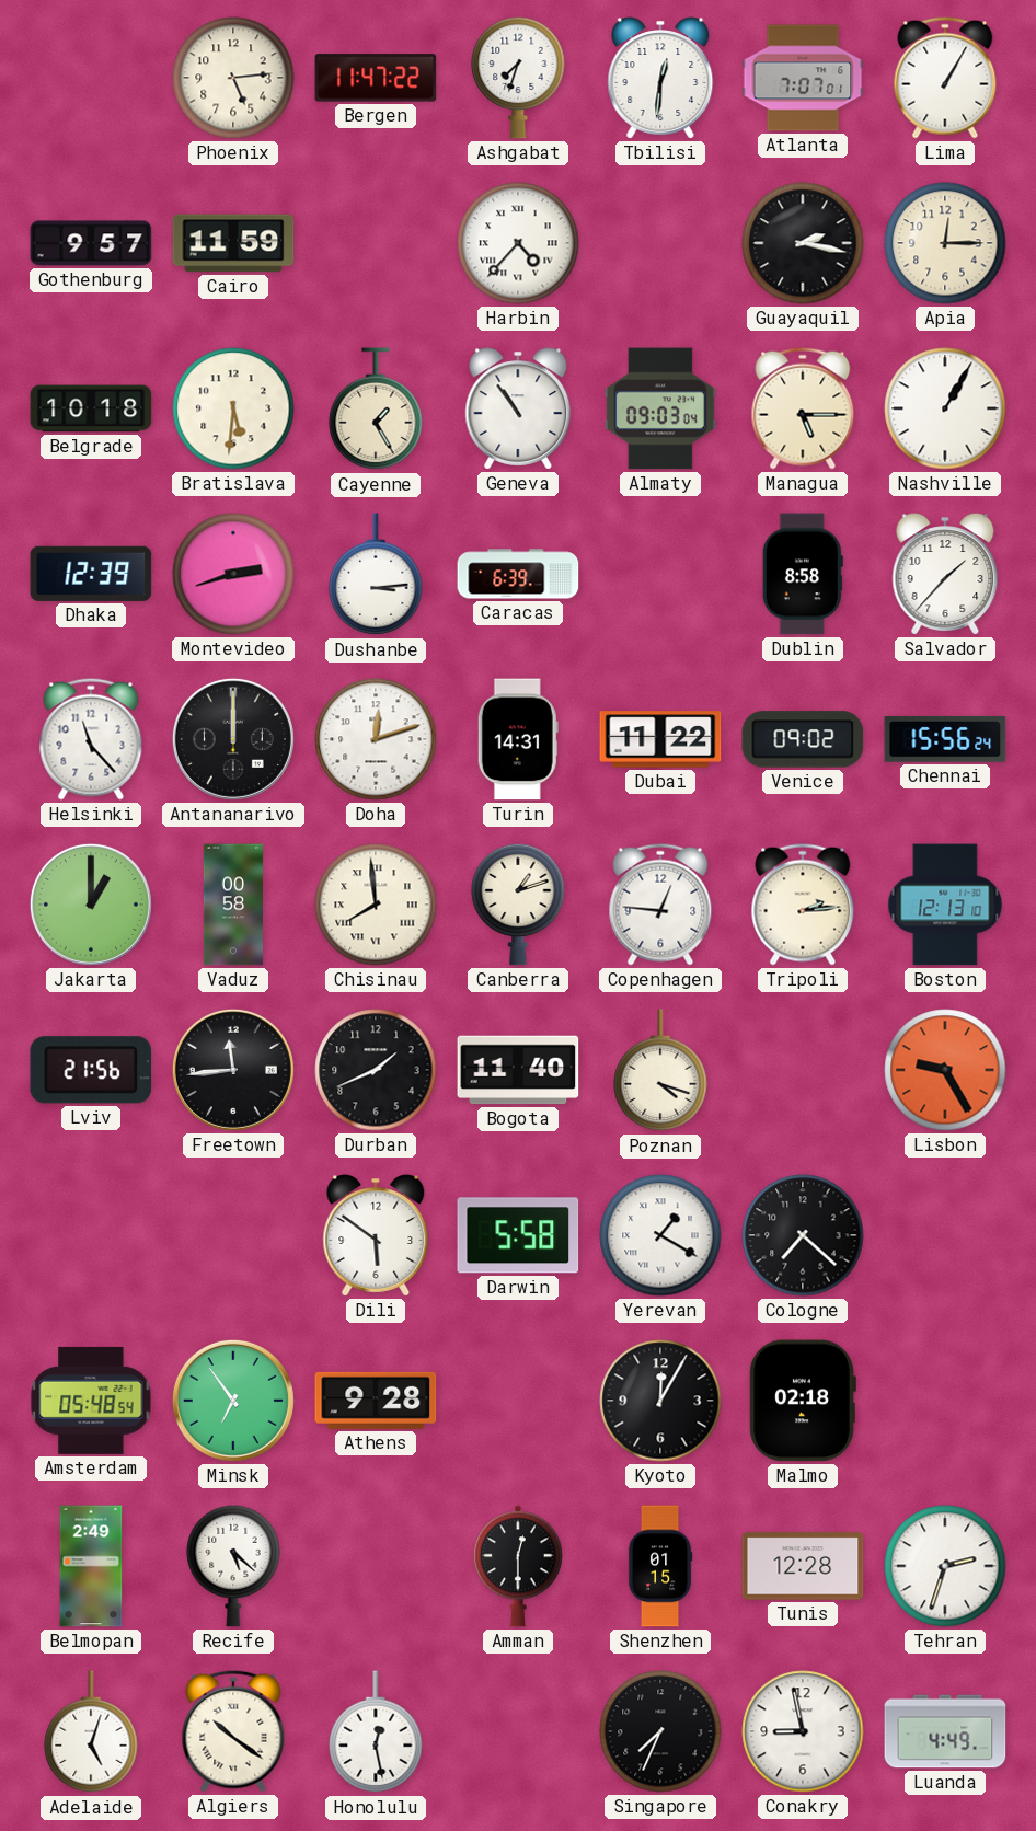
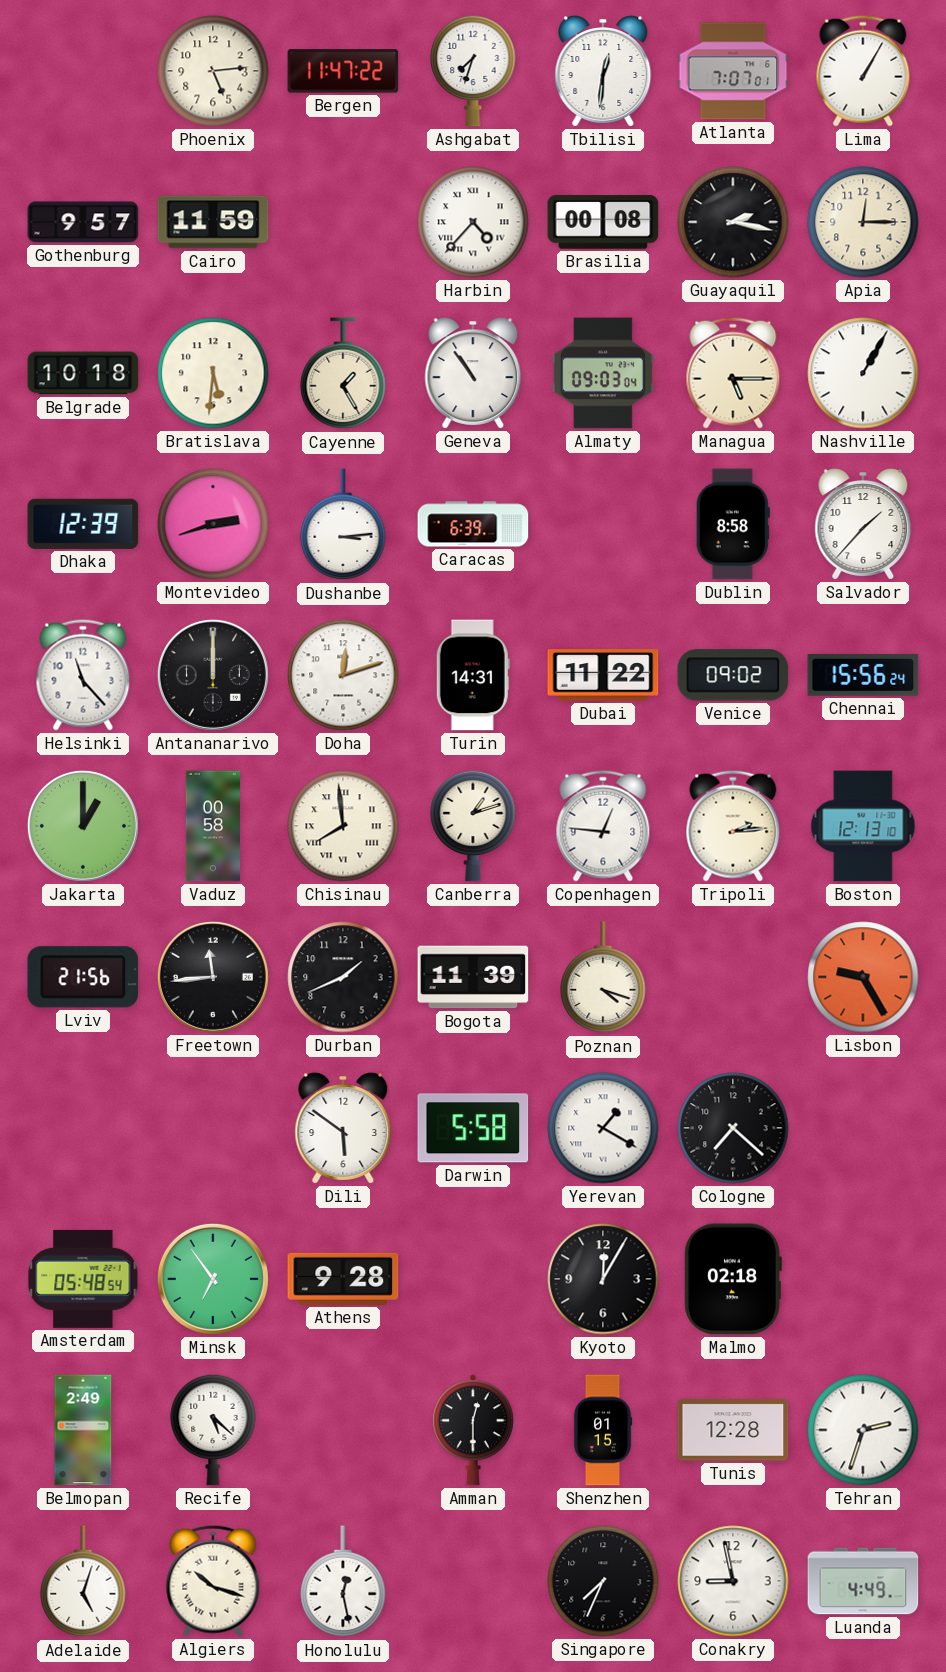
Brasilia: none -> 00:08
Bogota: 11:40 -> 11:39
Algiers: 10:21 -> 10:18
